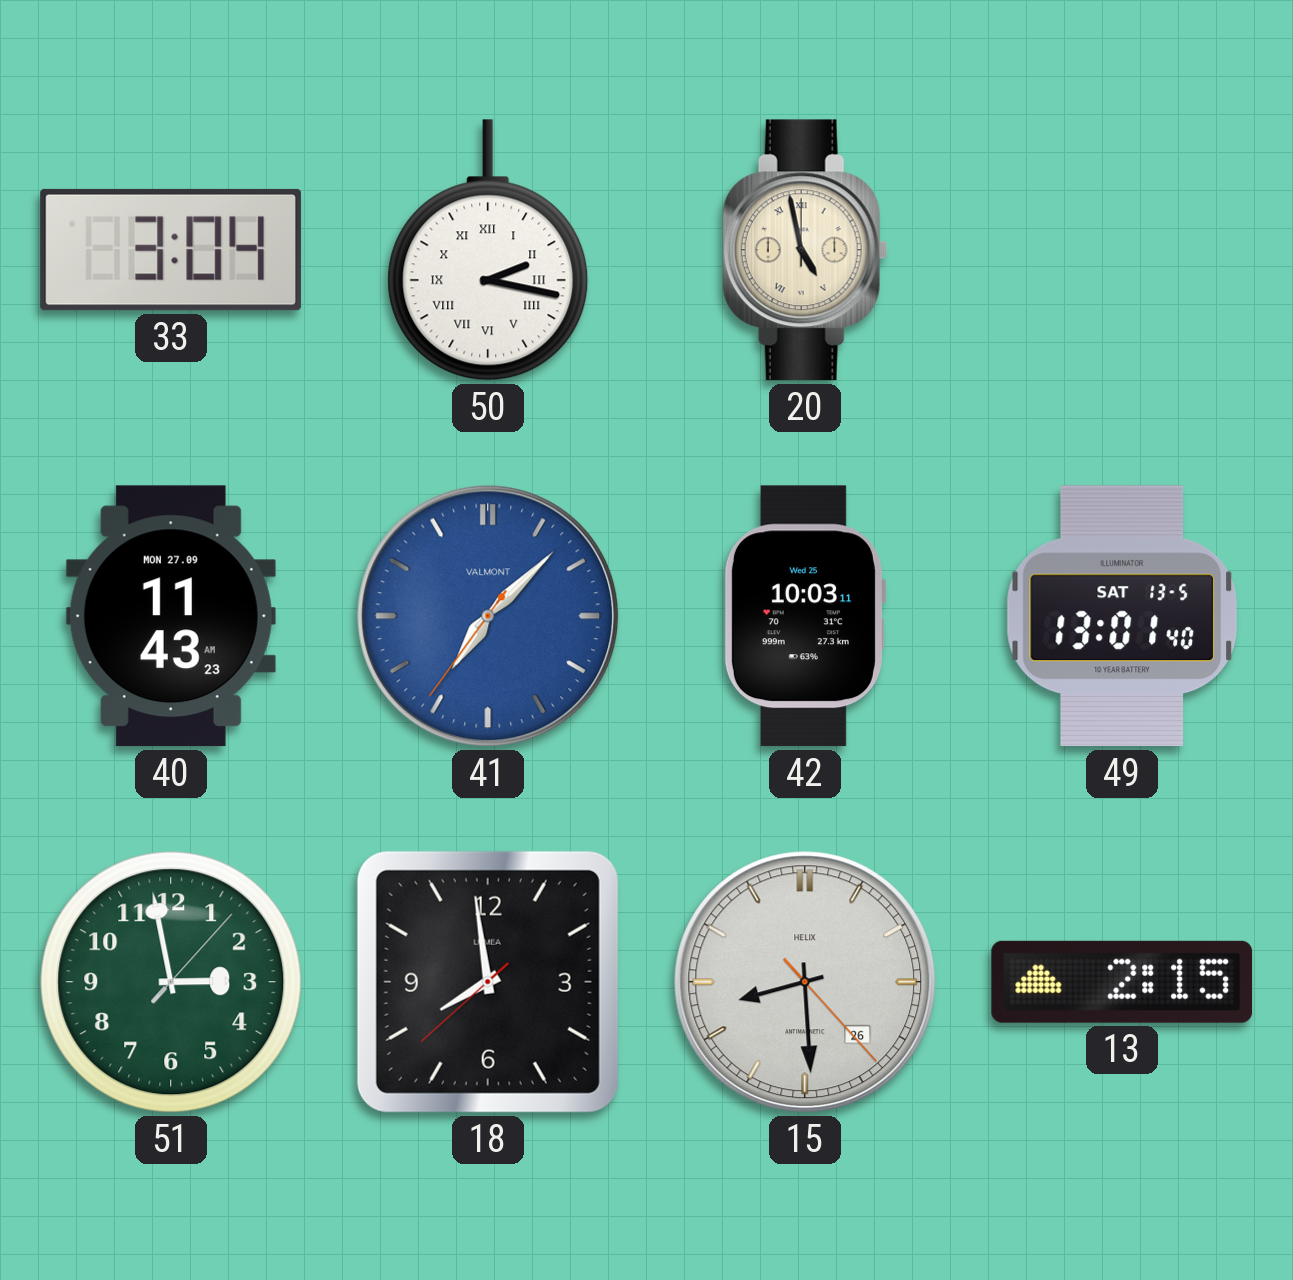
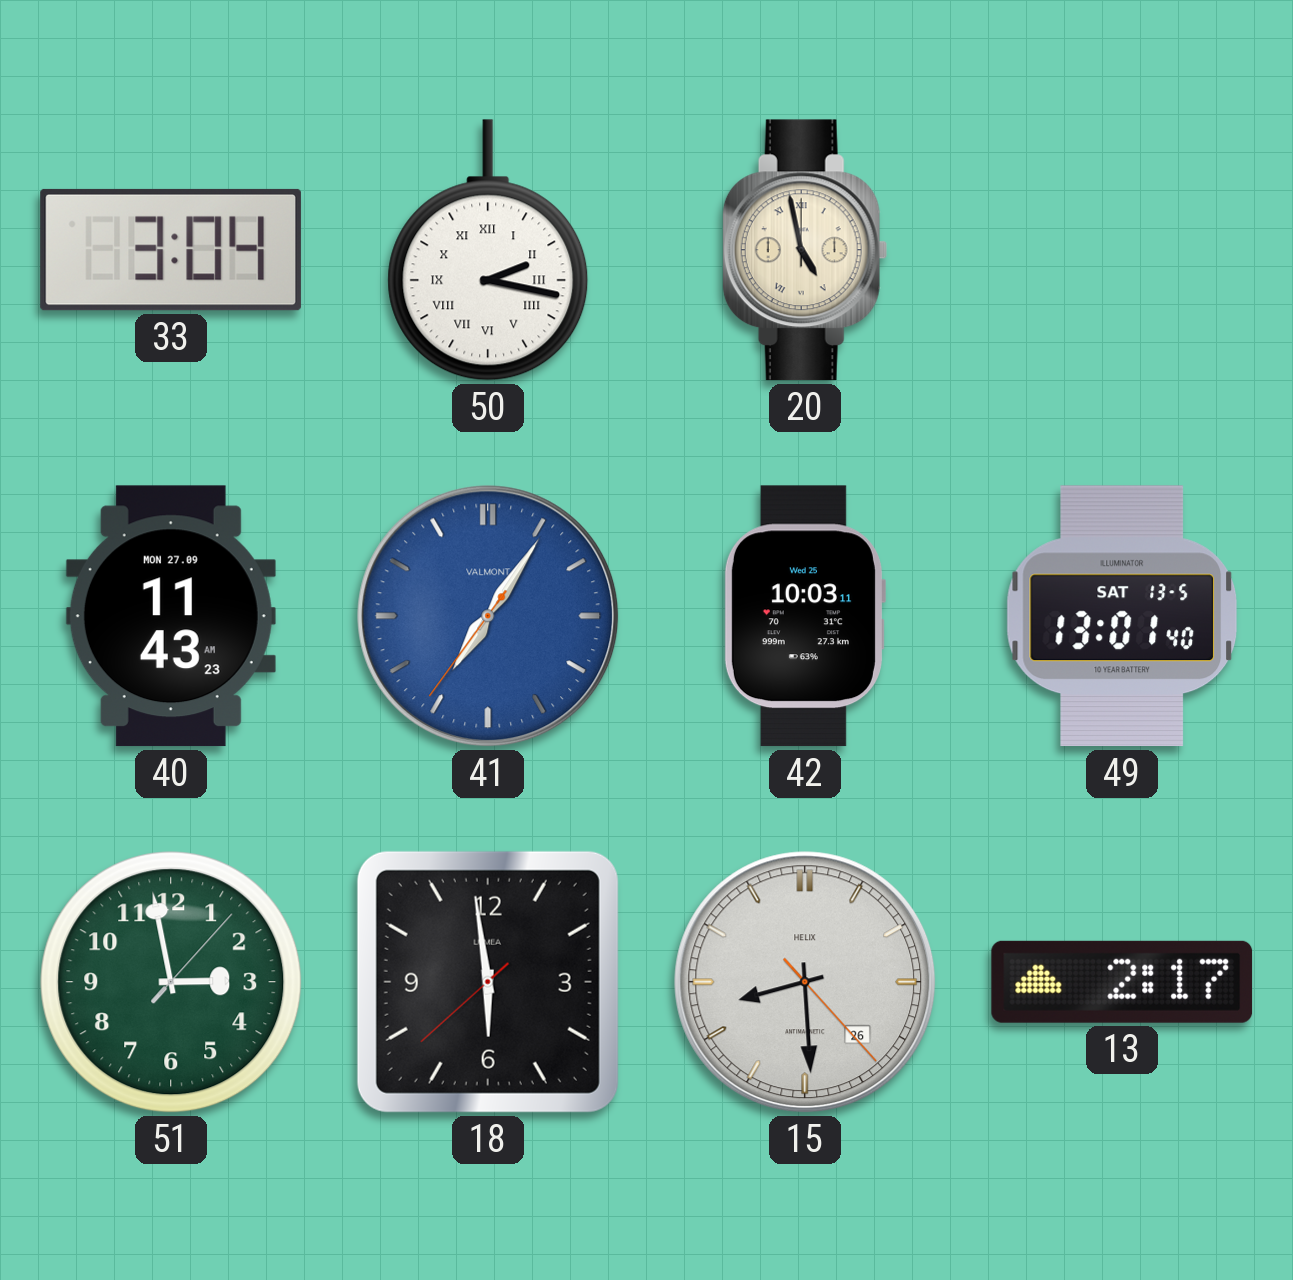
41: 7:07 -> 7:05
18: 7:58 -> 5:58
13: 2:15 -> 2:17
